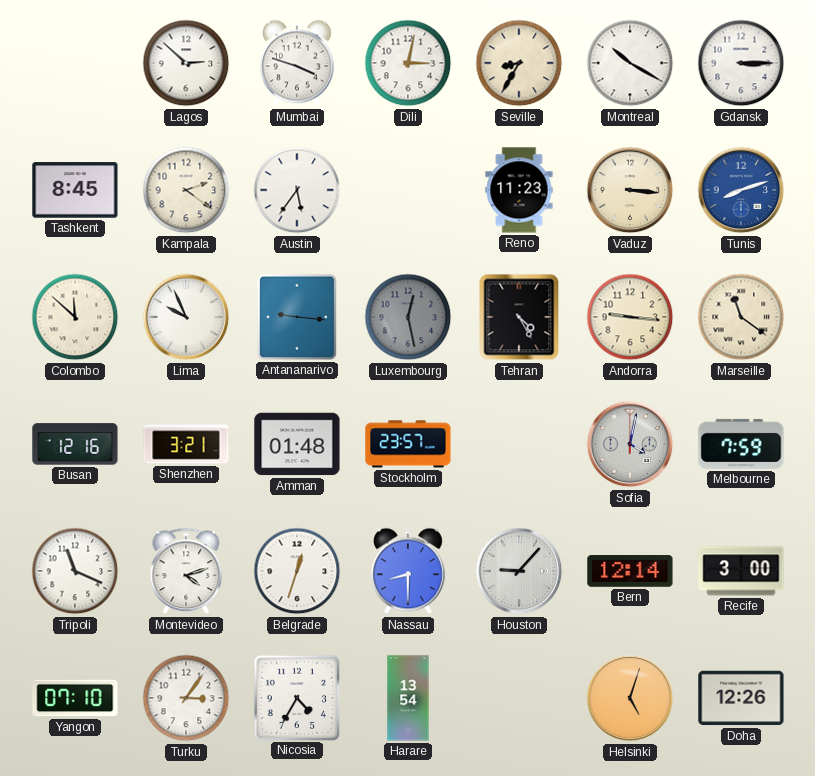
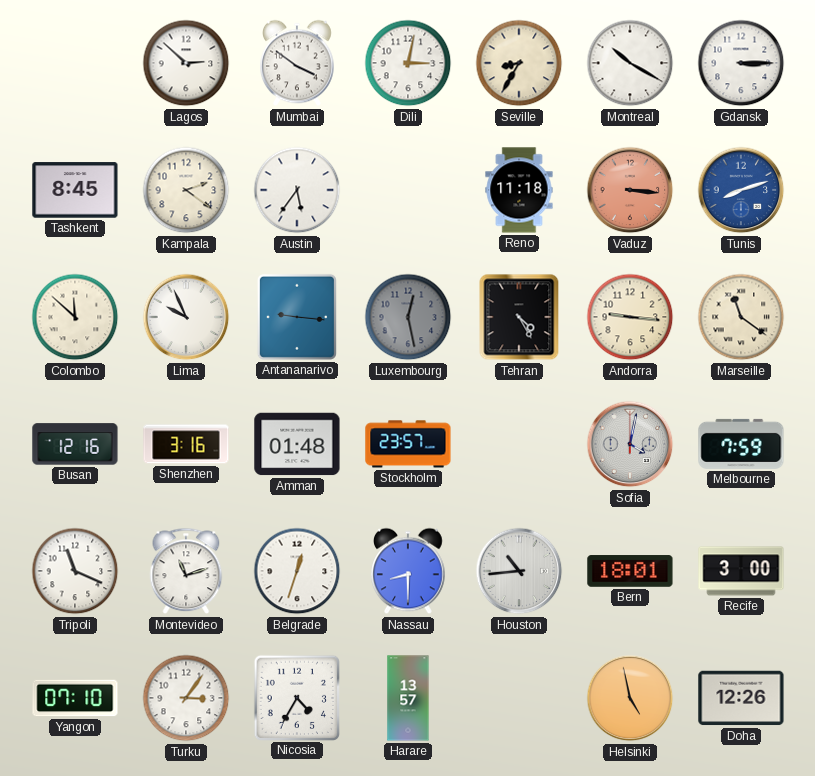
Mumbai: 3:48 -> 3:51
Reno: 11:23 -> 11:18
Vaduz dial: cream -> salmon
Shenzhen: 3:21 -> 3:16
Montevideo: 4:12 -> 11:12
Houston: 9:07 -> 10:44
Bern: 12:14 -> 18:01
Harare: 13:54 -> 13:57
Helsinki: 5:03 -> 4:58
